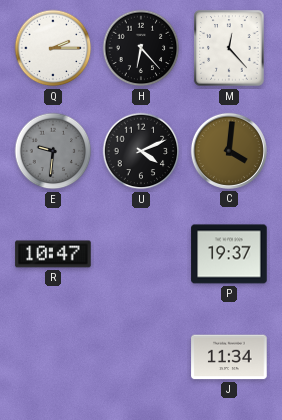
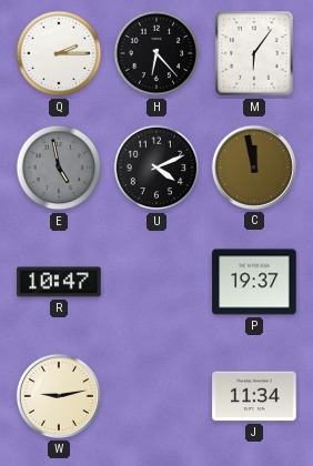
M: 12:23 -> 6:06
E: 9:31 -> 4:58
C: 4:01 -> 11:58
W: none -> 9:13
